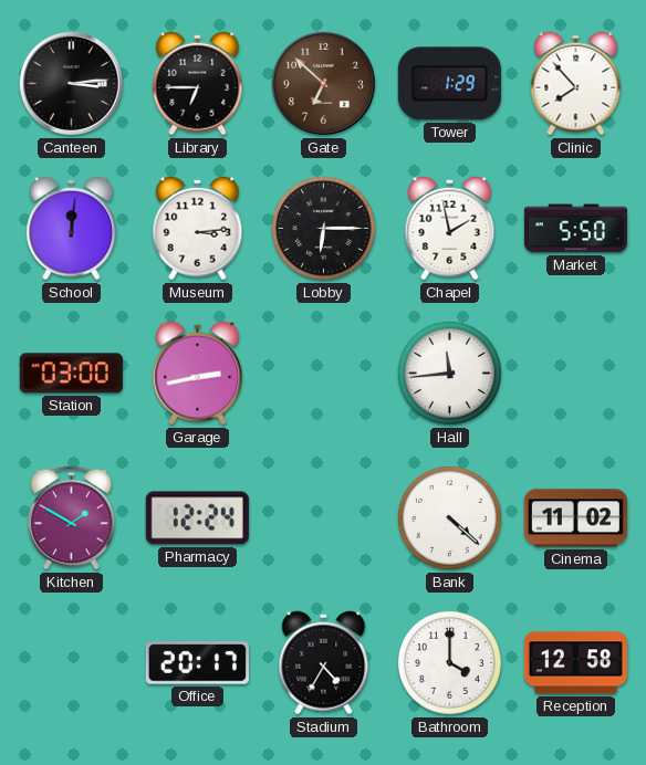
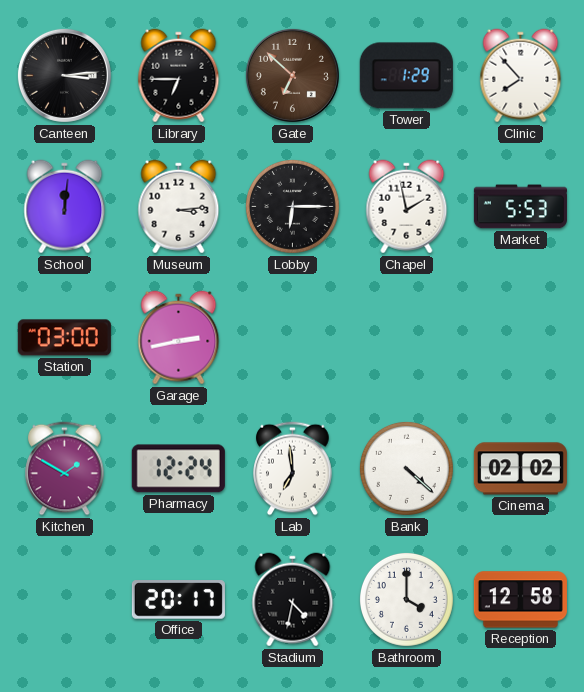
Market: 5:50 -> 5:53
Hall: 11:44 -> none
Lab: none -> 6:59
Cinema: 11:02 -> 02:02
Stadium: 4:35 -> 4:32
